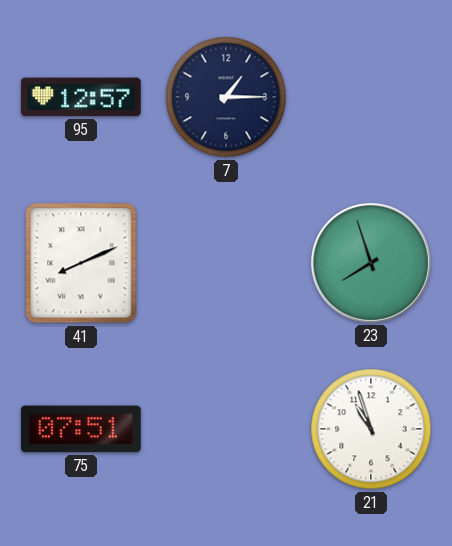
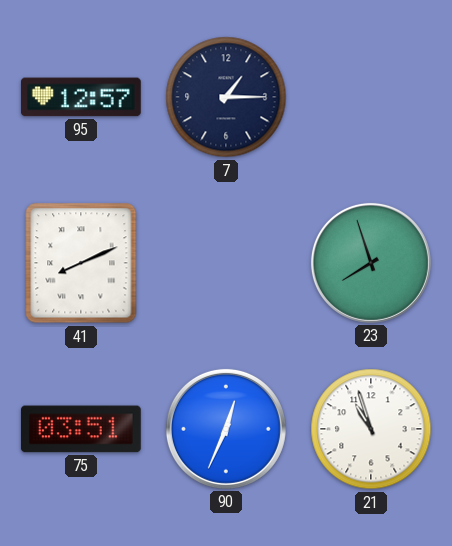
75: 07:51 -> 03:51
90: none -> 12:34
